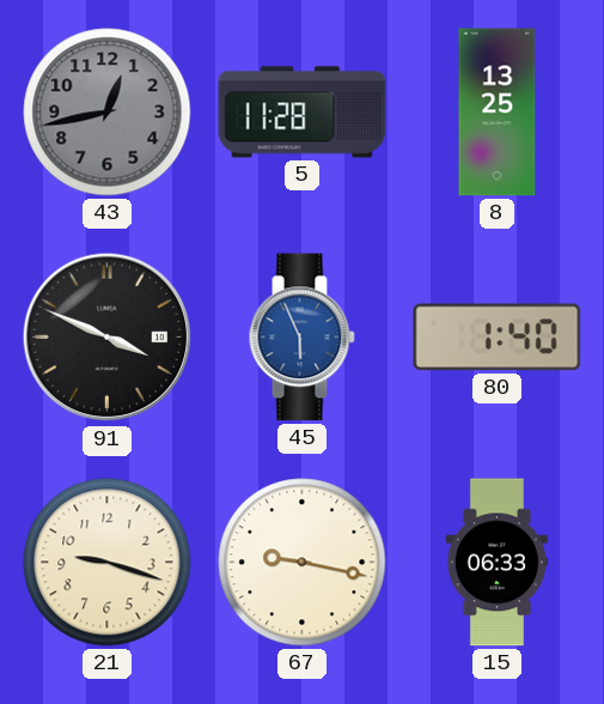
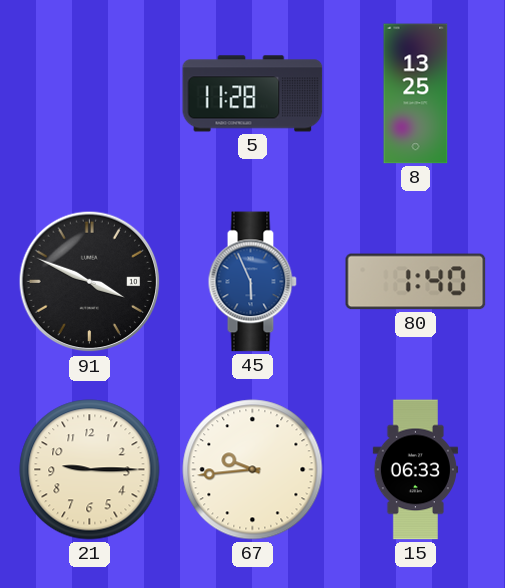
43: 12:43 -> none
21: 9:18 -> 9:15
67: 9:17 -> 9:44
